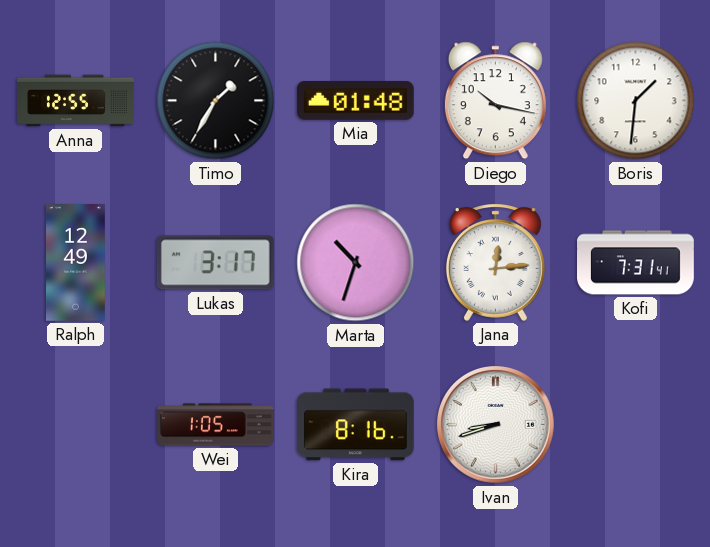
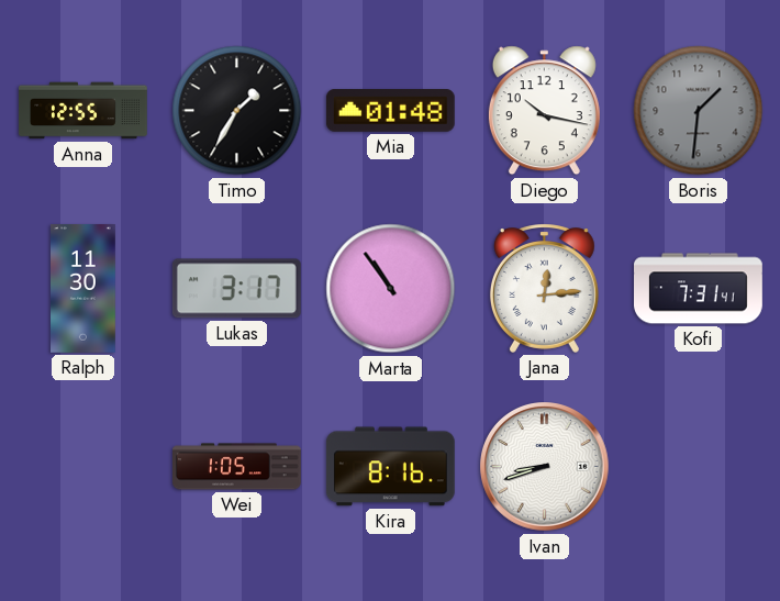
Boris dial: white -> grey
Ralph: 12:49 -> 11:30
Marta: 10:33 -> 10:54
